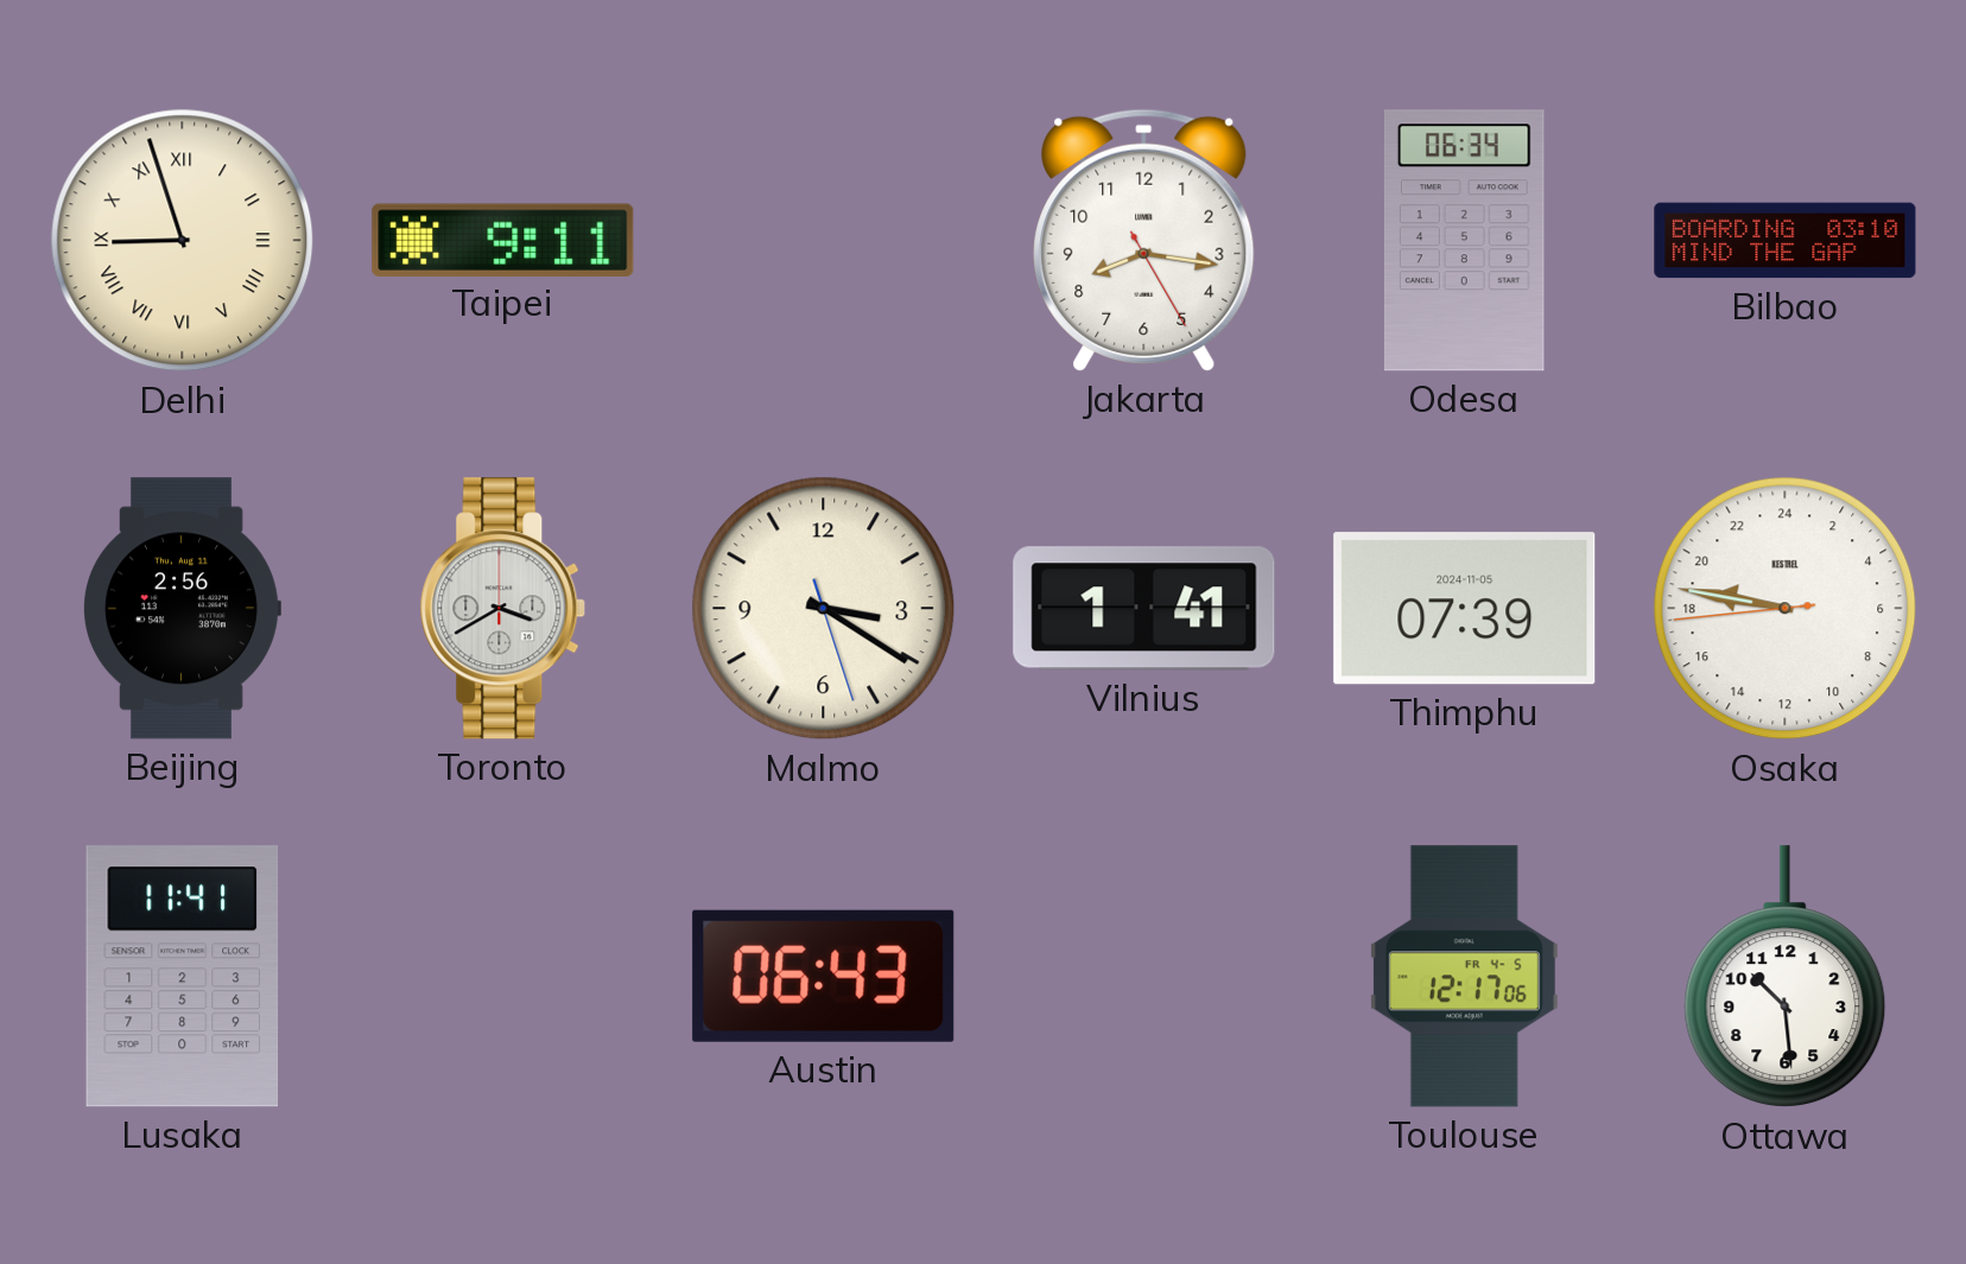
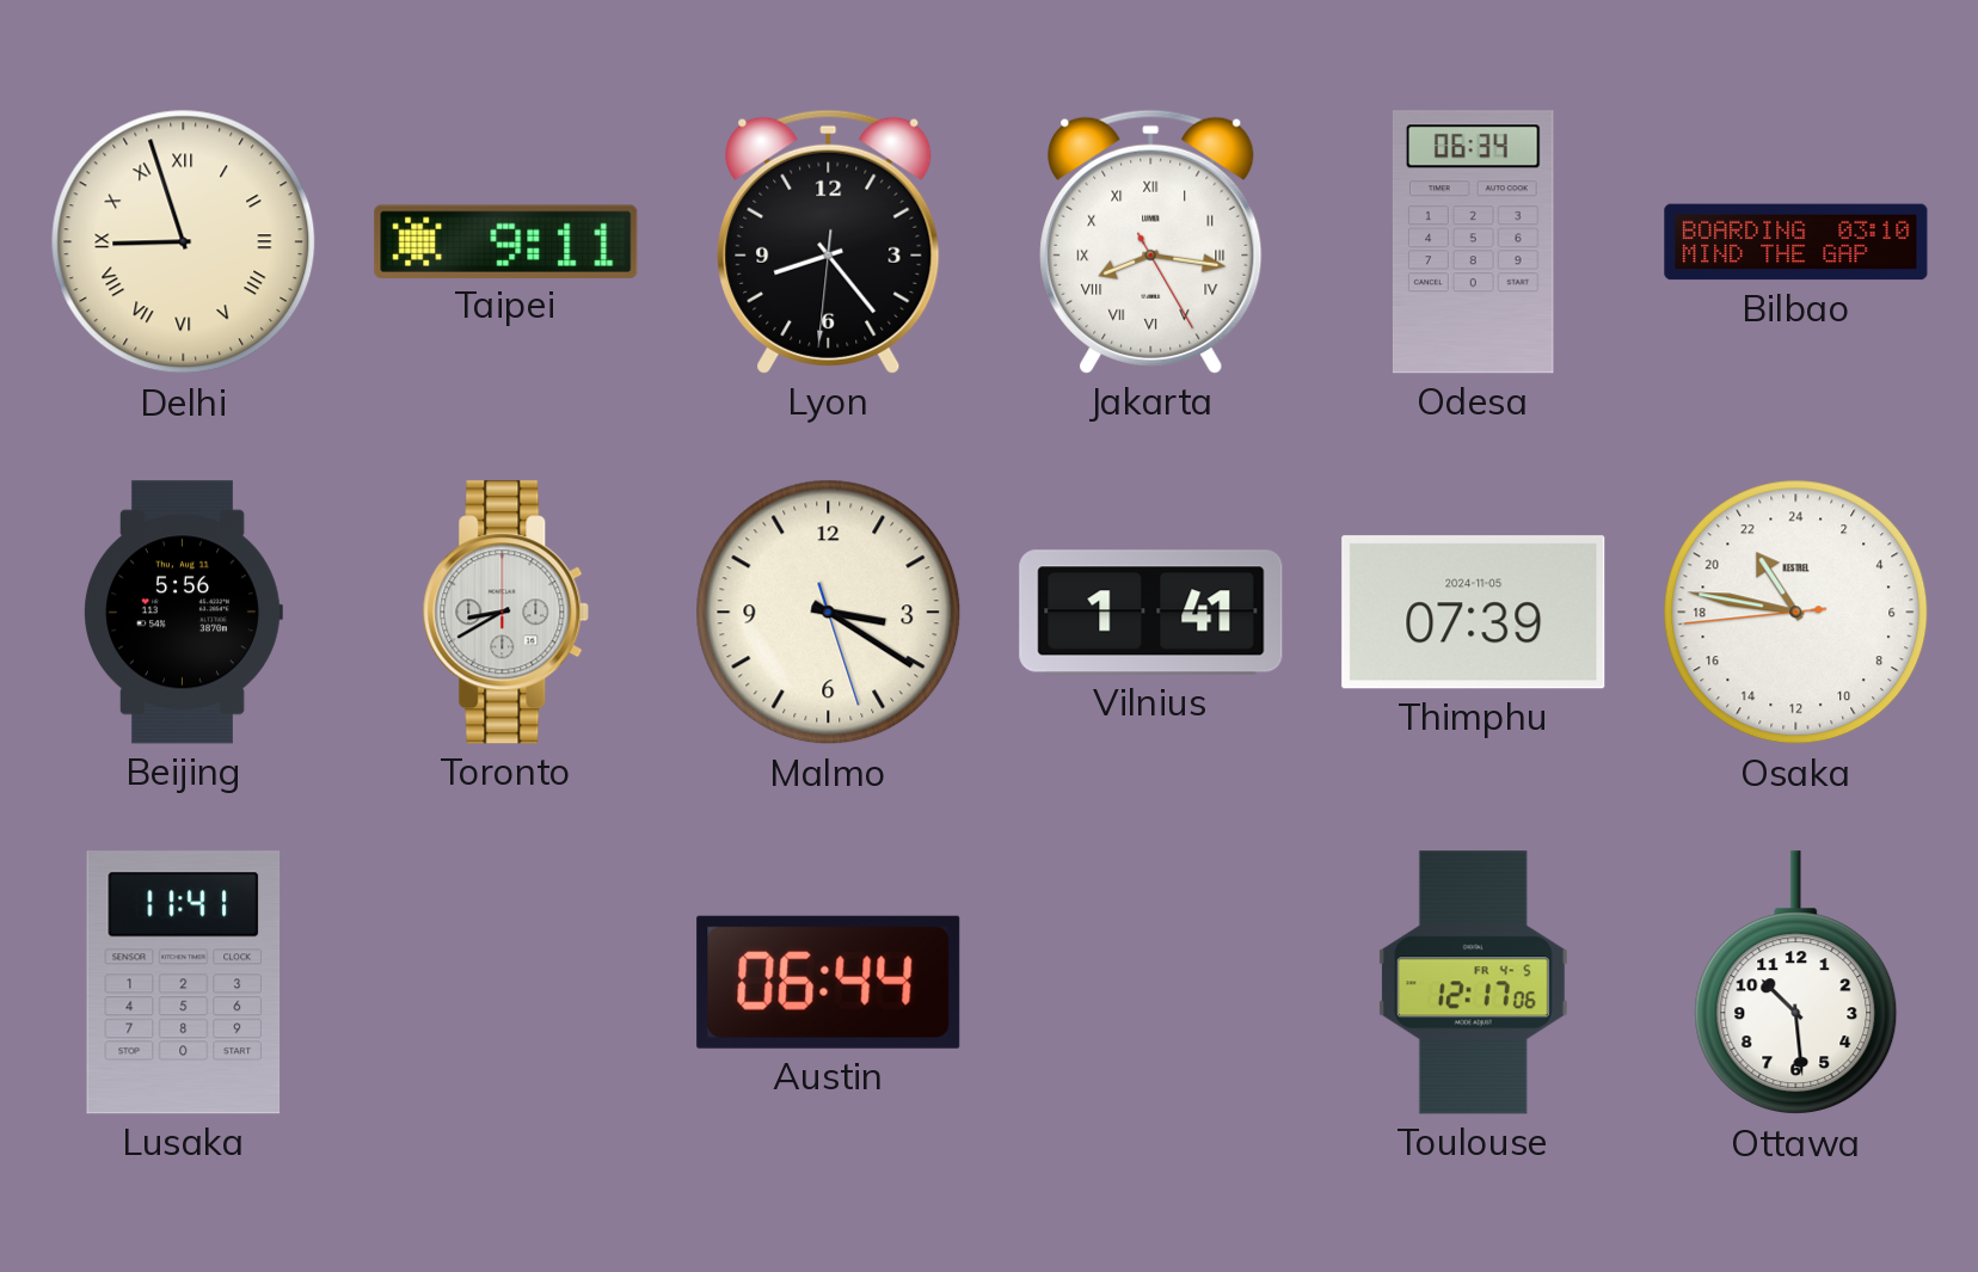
Lyon: none -> 8:23
Jakarta numerals: Arabic -> Roman
Beijing: 2:56 -> 5:56
Toronto: 3:40 -> 8:40
Osaka: 18:46 -> 21:46
Austin: 06:43 -> 06:44
